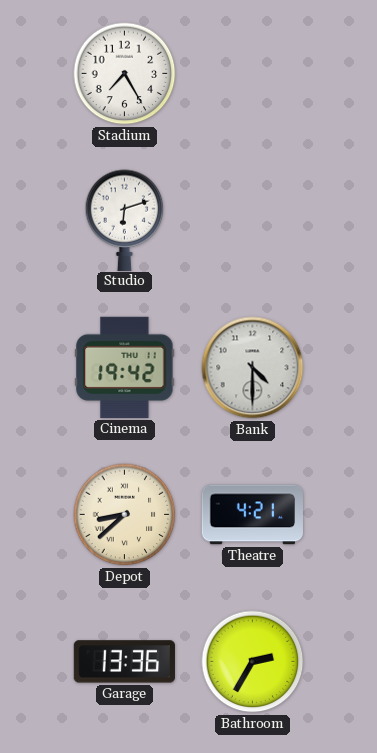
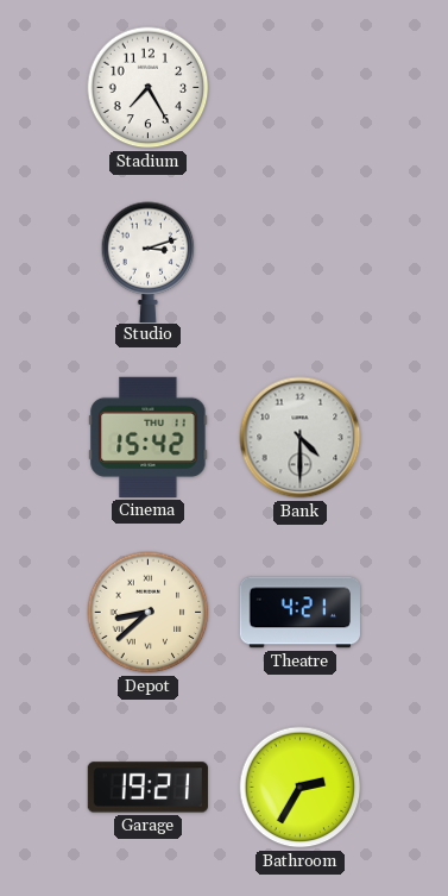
Studio: 6:12 -> 3:12
Cinema: 19:42 -> 15:42
Garage: 13:36 -> 19:21
